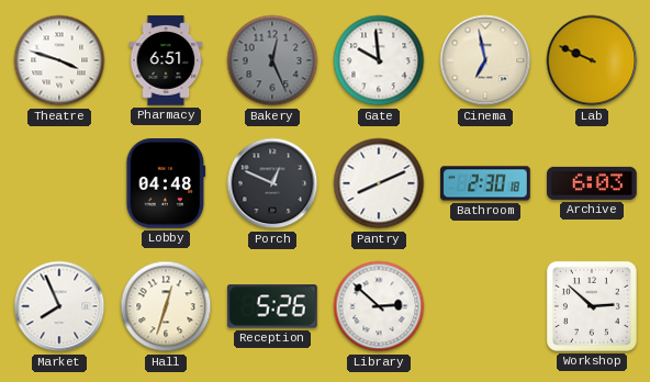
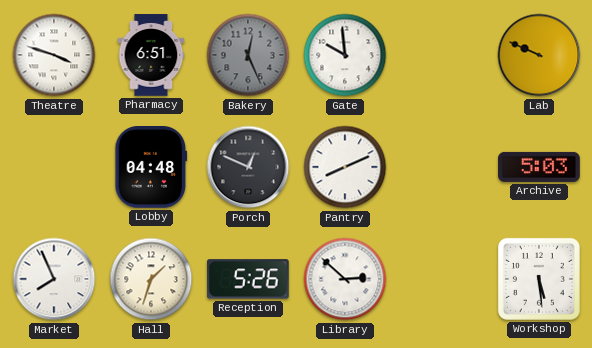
Cinema: 6:58 -> none
Bathroom: 2:30 -> none
Archive: 6:03 -> 5:03
Hall: 12:33 -> 1:33
Workshop: 2:52 -> 5:29
